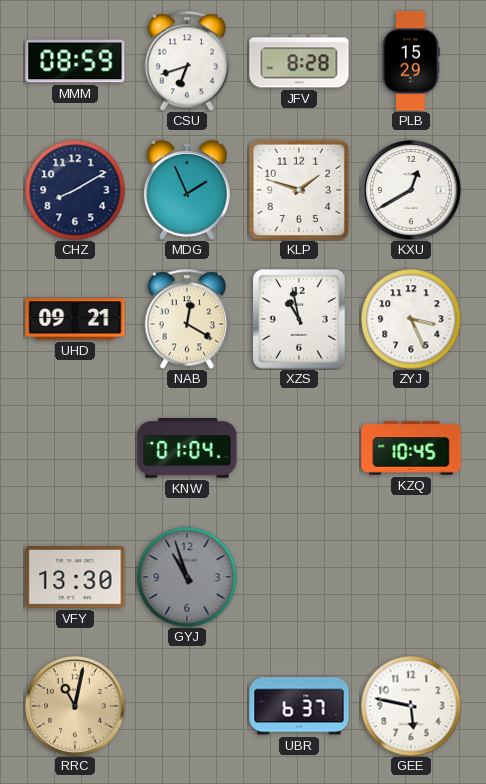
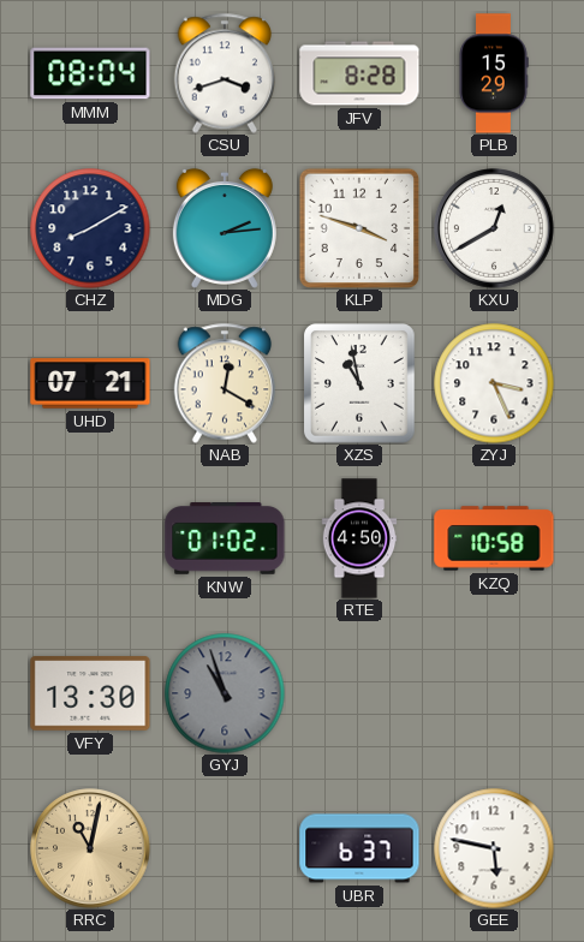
MMM: 08:59 -> 08:04
CSU: 6:42 -> 3:42
MDG: 1:56 -> 2:14
KLP: 1:48 -> 3:48
UHD: 09:21 -> 07:21
KNW: 01:04 -> 01:02
RTE: none -> 4:50
KZQ: 10:45 -> 10:58
